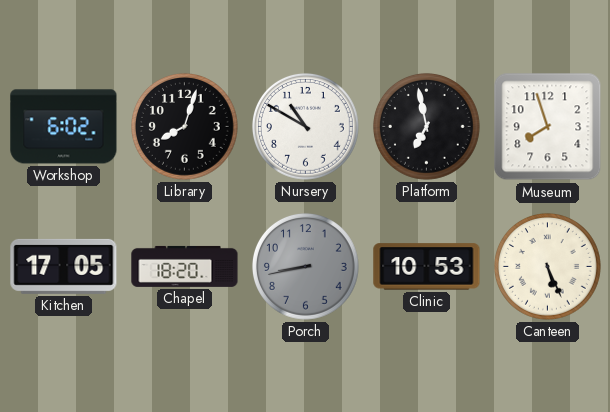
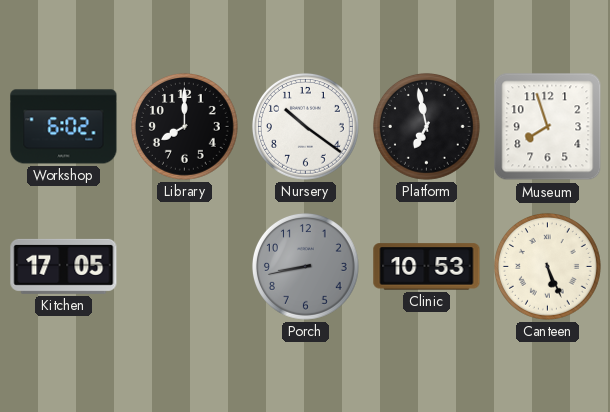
Library: 8:03 -> 8:00
Nursery: 10:50 -> 10:21
Chapel: 18:20 -> none
